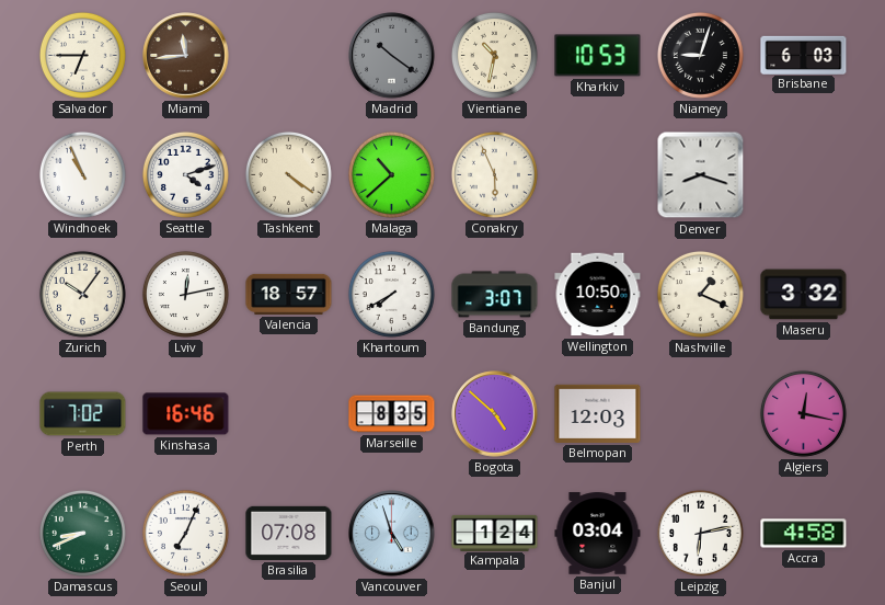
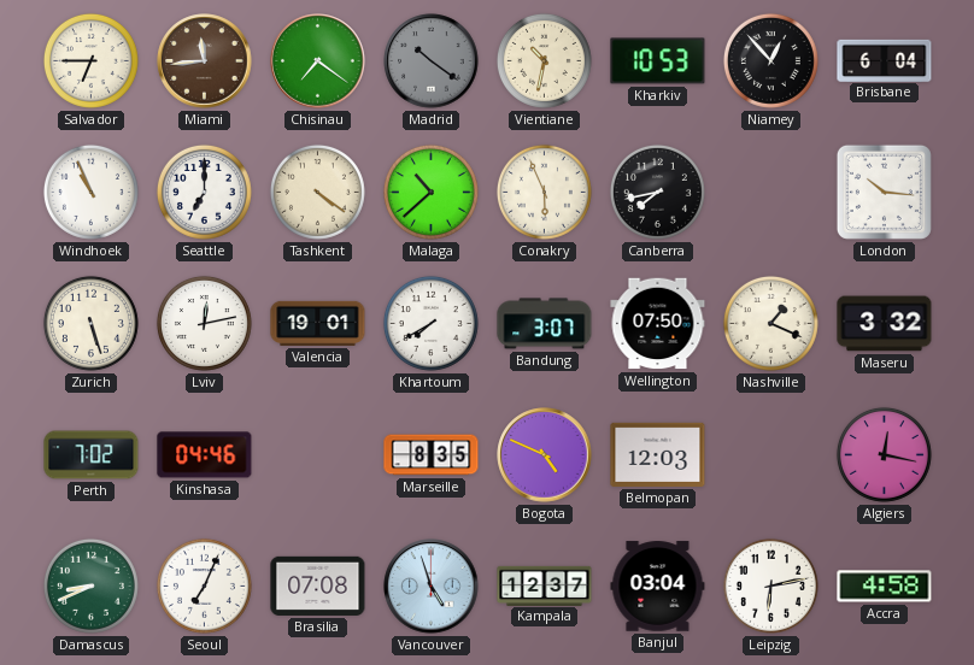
Chisinau: none -> 7:21
Niamey: 9:03 -> 12:53
Brisbane: 6:03 -> 6:04
Seattle: 4:12 -> 7:00
Canberra: none -> 7:43
Denver: 8:18 -> none
London: none -> 10:16
Zurich: 10:06 -> 5:27
Valencia: 18:57 -> 19:01
Wellington: 10:50 -> 07:50
Kinshasa: 16:46 -> 04:46
Bogota: 4:52 -> 4:49
Kampala: 1:24 -> 12:37
